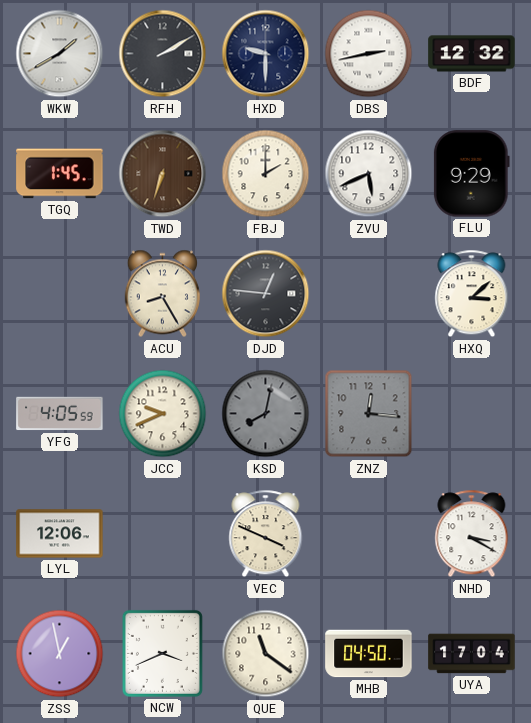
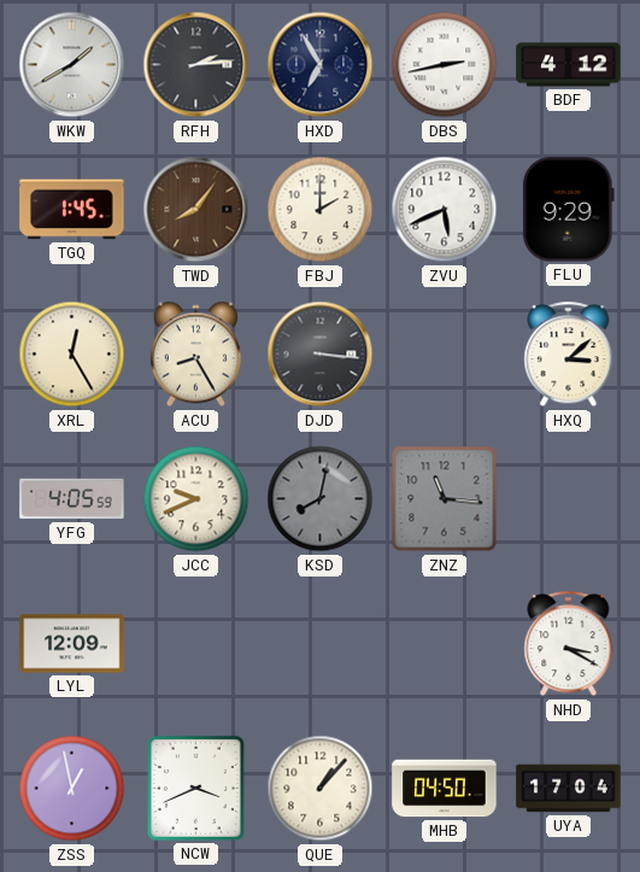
RFH: 2:10 -> 2:14
HXD: 9:30 -> 6:55
BDF: 12:32 -> 4:12
TWD: 6:33 -> 8:06
XRL: none -> 12:25
DJD: 12:46 -> 3:16
ZNZ: 12:16 -> 11:16
LYL: 12:06 -> 12:09
VEC: 3:49 -> none
QUE: 11:21 -> 1:07
